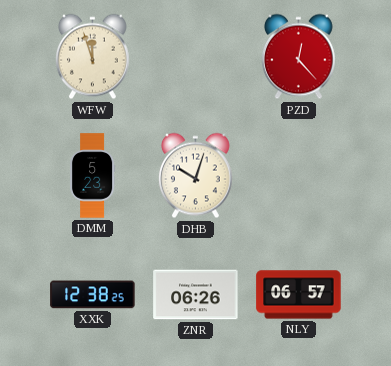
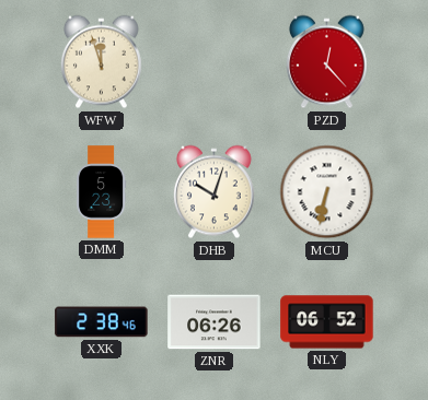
MCU: none -> 6:32
XXK: 12:38 -> 2:38
NLY: 06:57 -> 06:52
